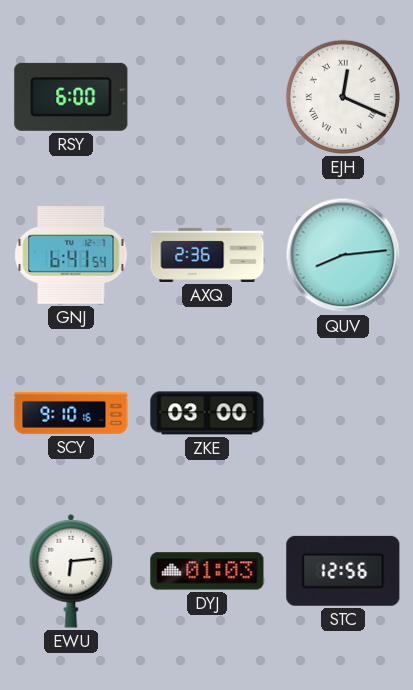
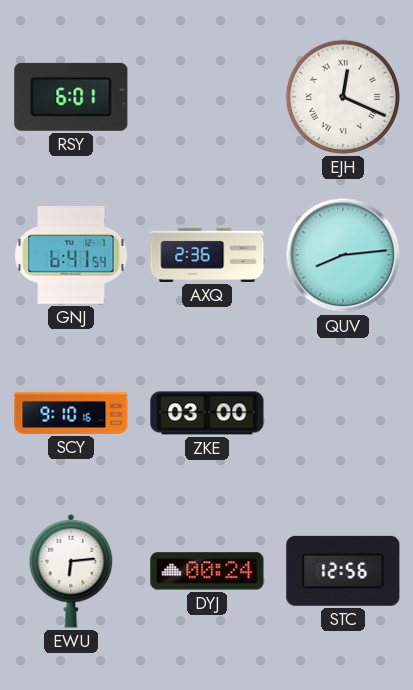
RSY: 6:00 -> 6:01
DYJ: 01:03 -> 00:24
